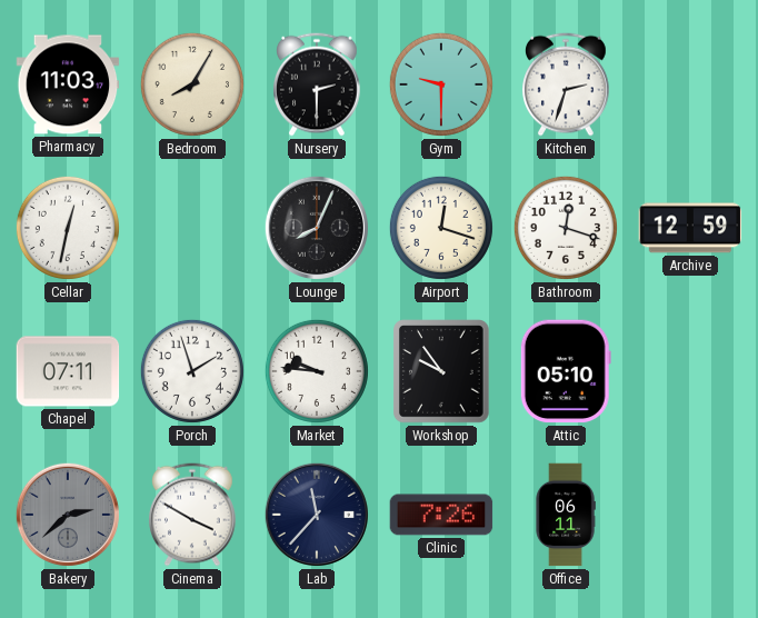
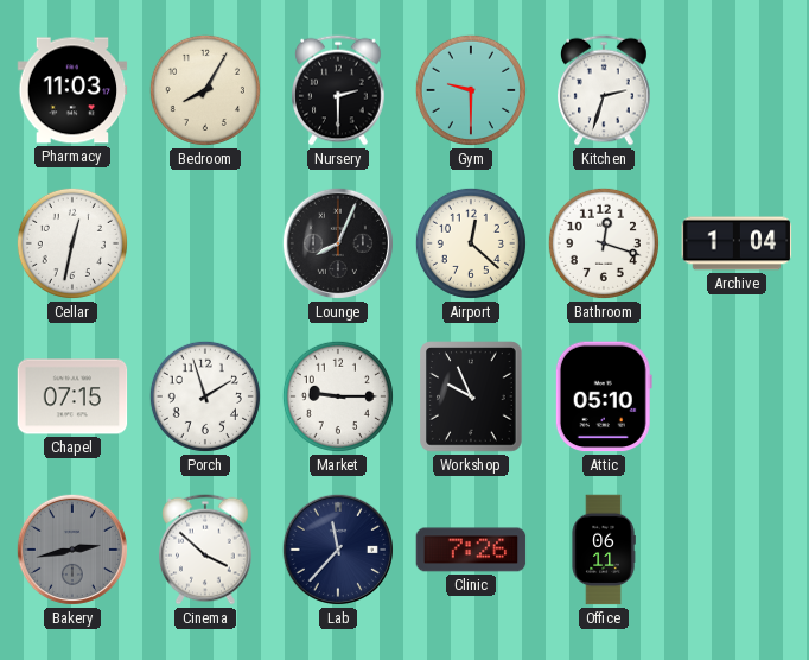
Airport: 12:18 -> 12:22
Archive: 12:59 -> 1:04
Chapel: 07:11 -> 07:15
Market: 9:46 -> 9:15
Workshop: 9:54 -> 9:56
Bakery: 2:38 -> 2:43
Cinema: 3:50 -> 3:52
